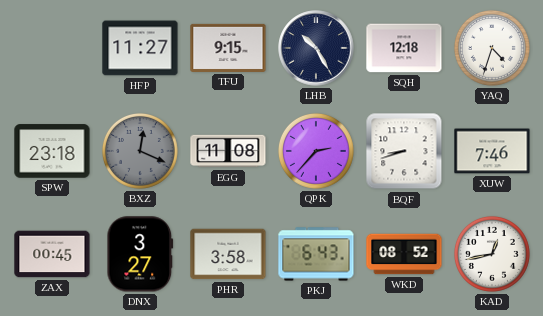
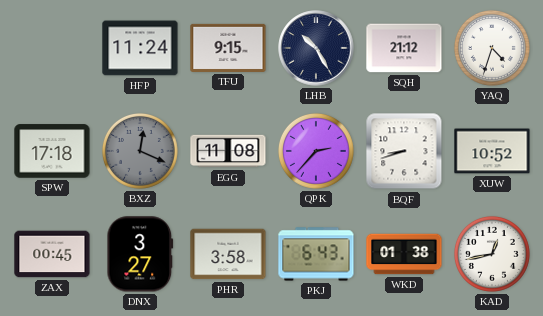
HFP: 11:27 -> 11:24
SQH: 12:18 -> 21:12
SPW: 23:18 -> 17:18
XUW: 7:46 -> 10:52
WKD: 08:52 -> 01:38
